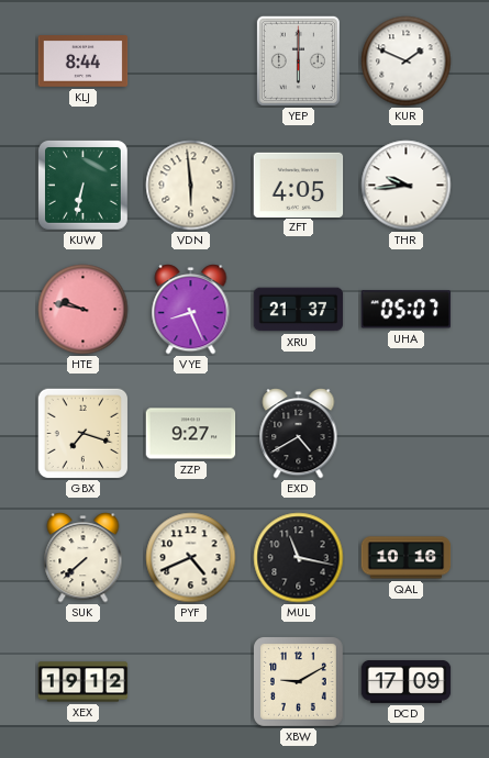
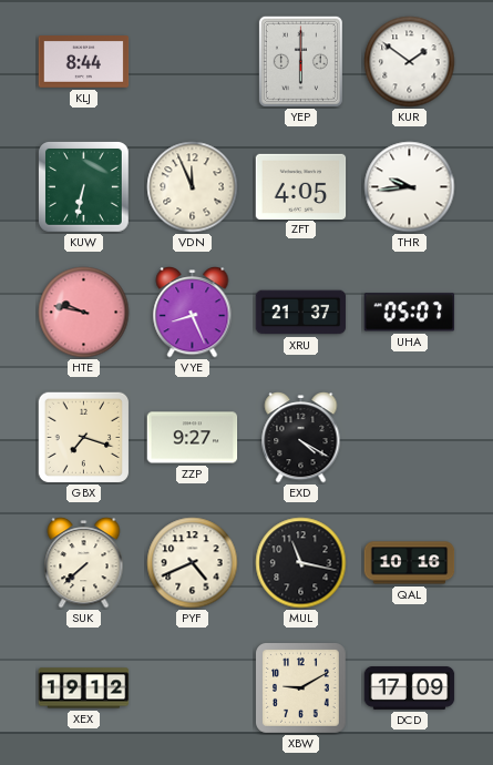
KUR: 1:49 -> 1:51
VDN: 5:59 -> 11:56
EXD: 4:40 -> 4:20
